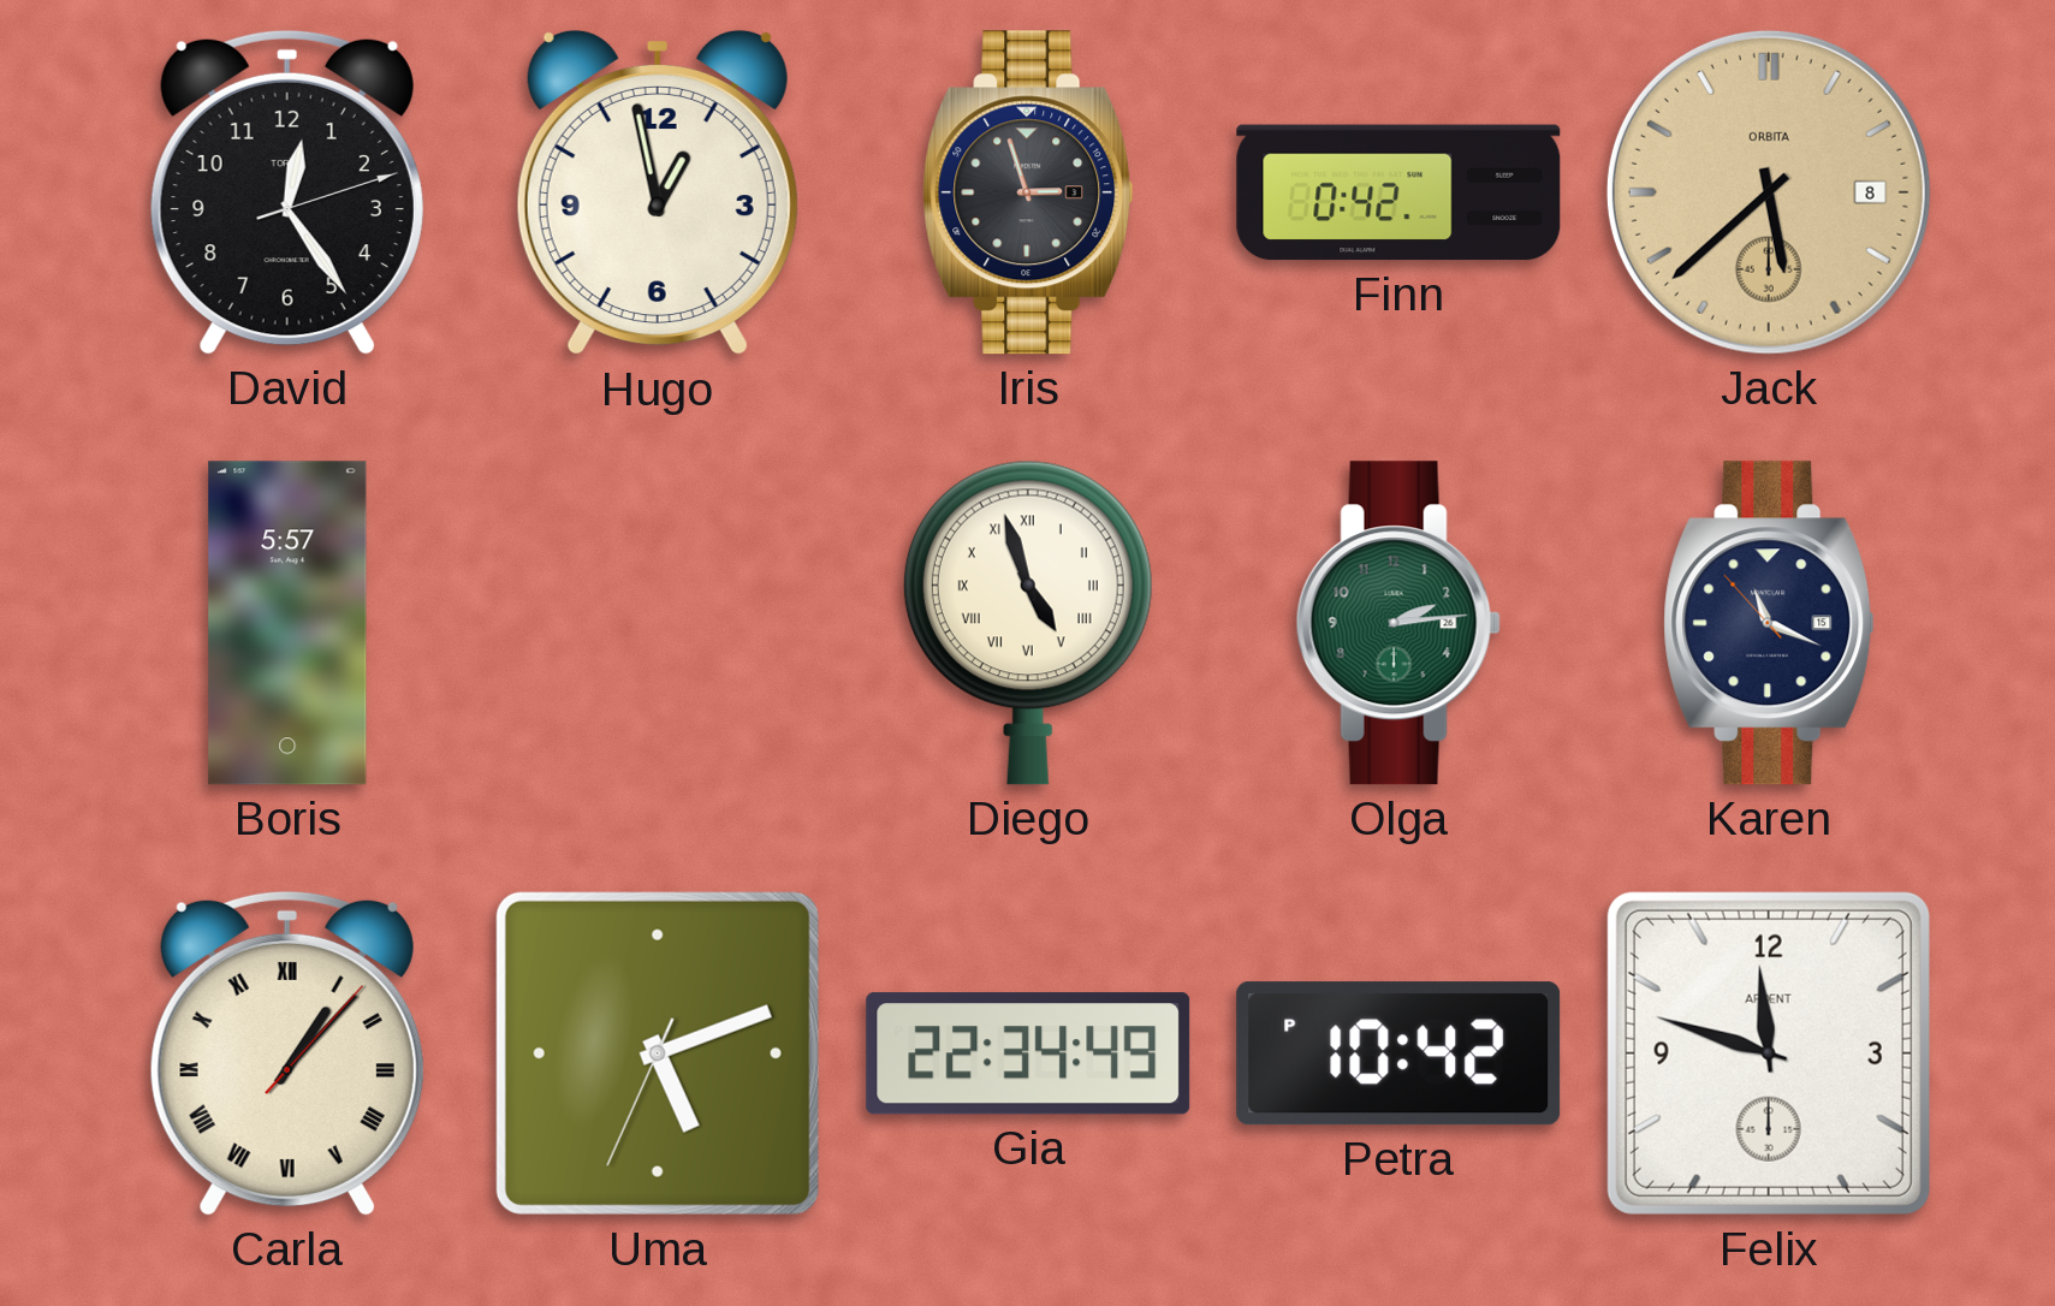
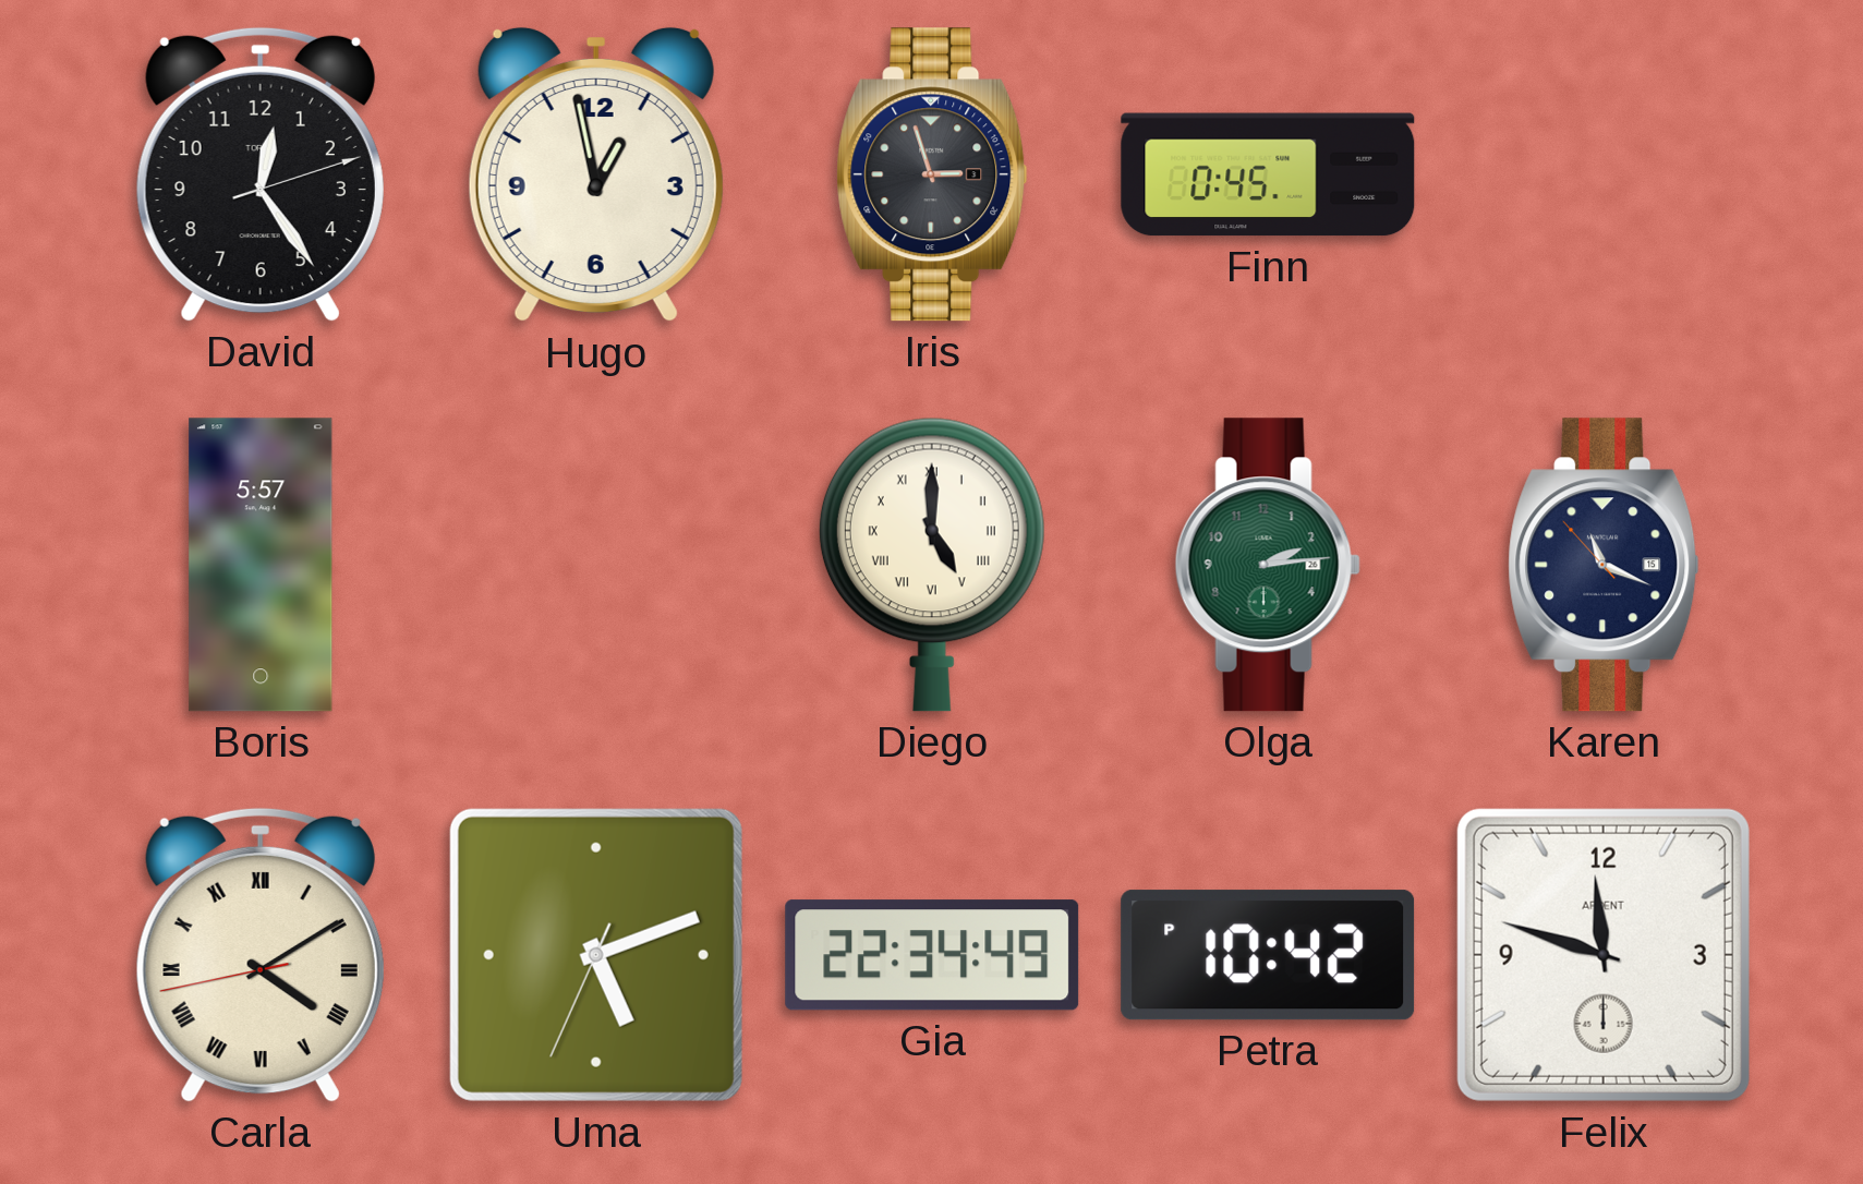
Finn: 0:42 -> 0:45
Jack: 5:38 -> none
Diego: 4:57 -> 5:00
Carla: 1:07 -> 4:09
